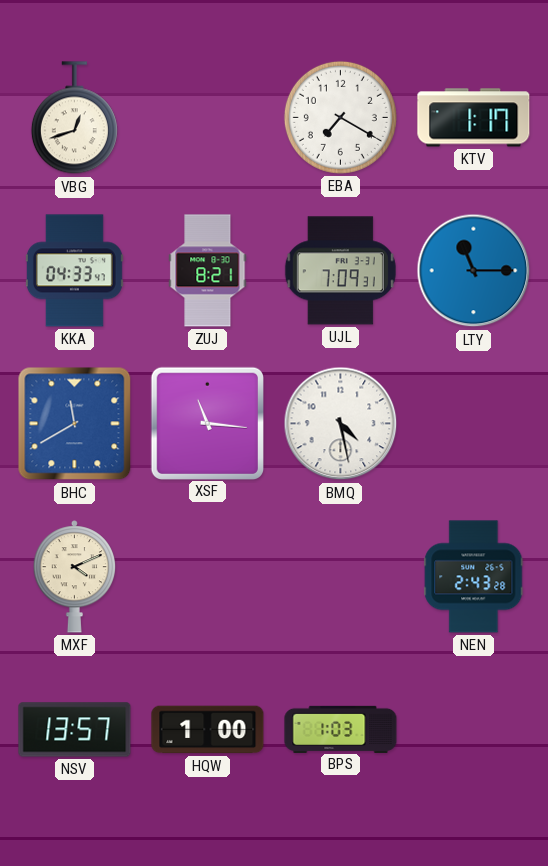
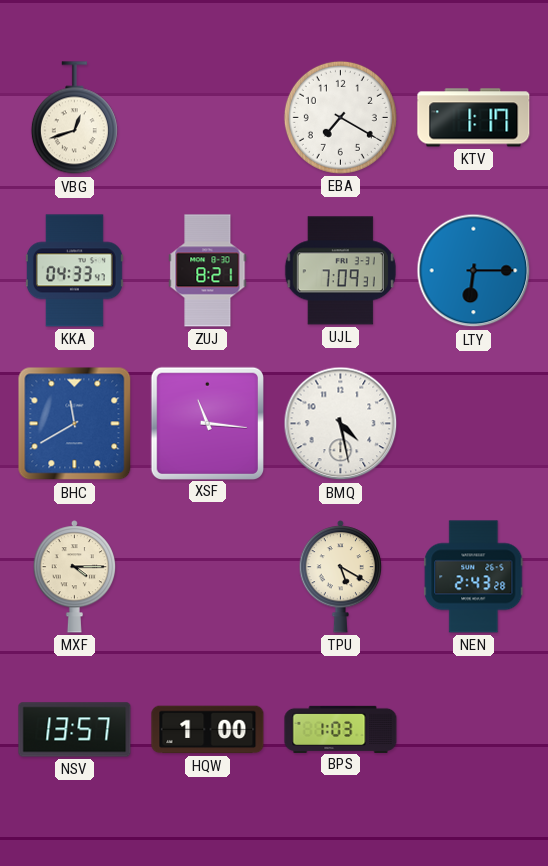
LTY: 11:15 -> 6:15
MXF: 4:11 -> 4:15
TPU: none -> 5:20
